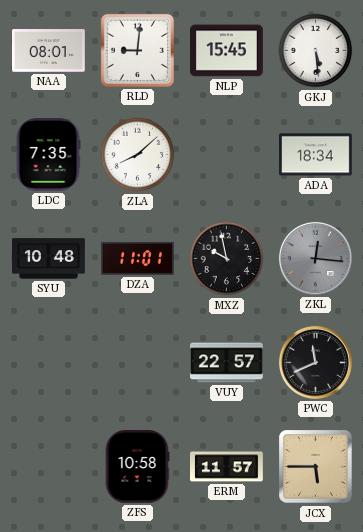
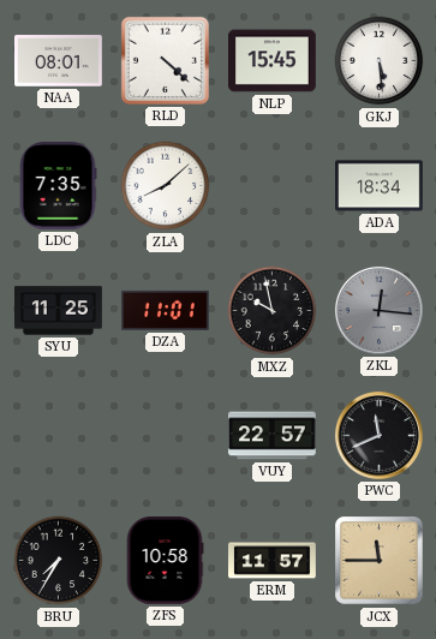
RLD: 9:01 -> 4:22
SYU: 10:48 -> 11:25
BRU: none -> 7:35
JCX: 5:45 -> 11:45
